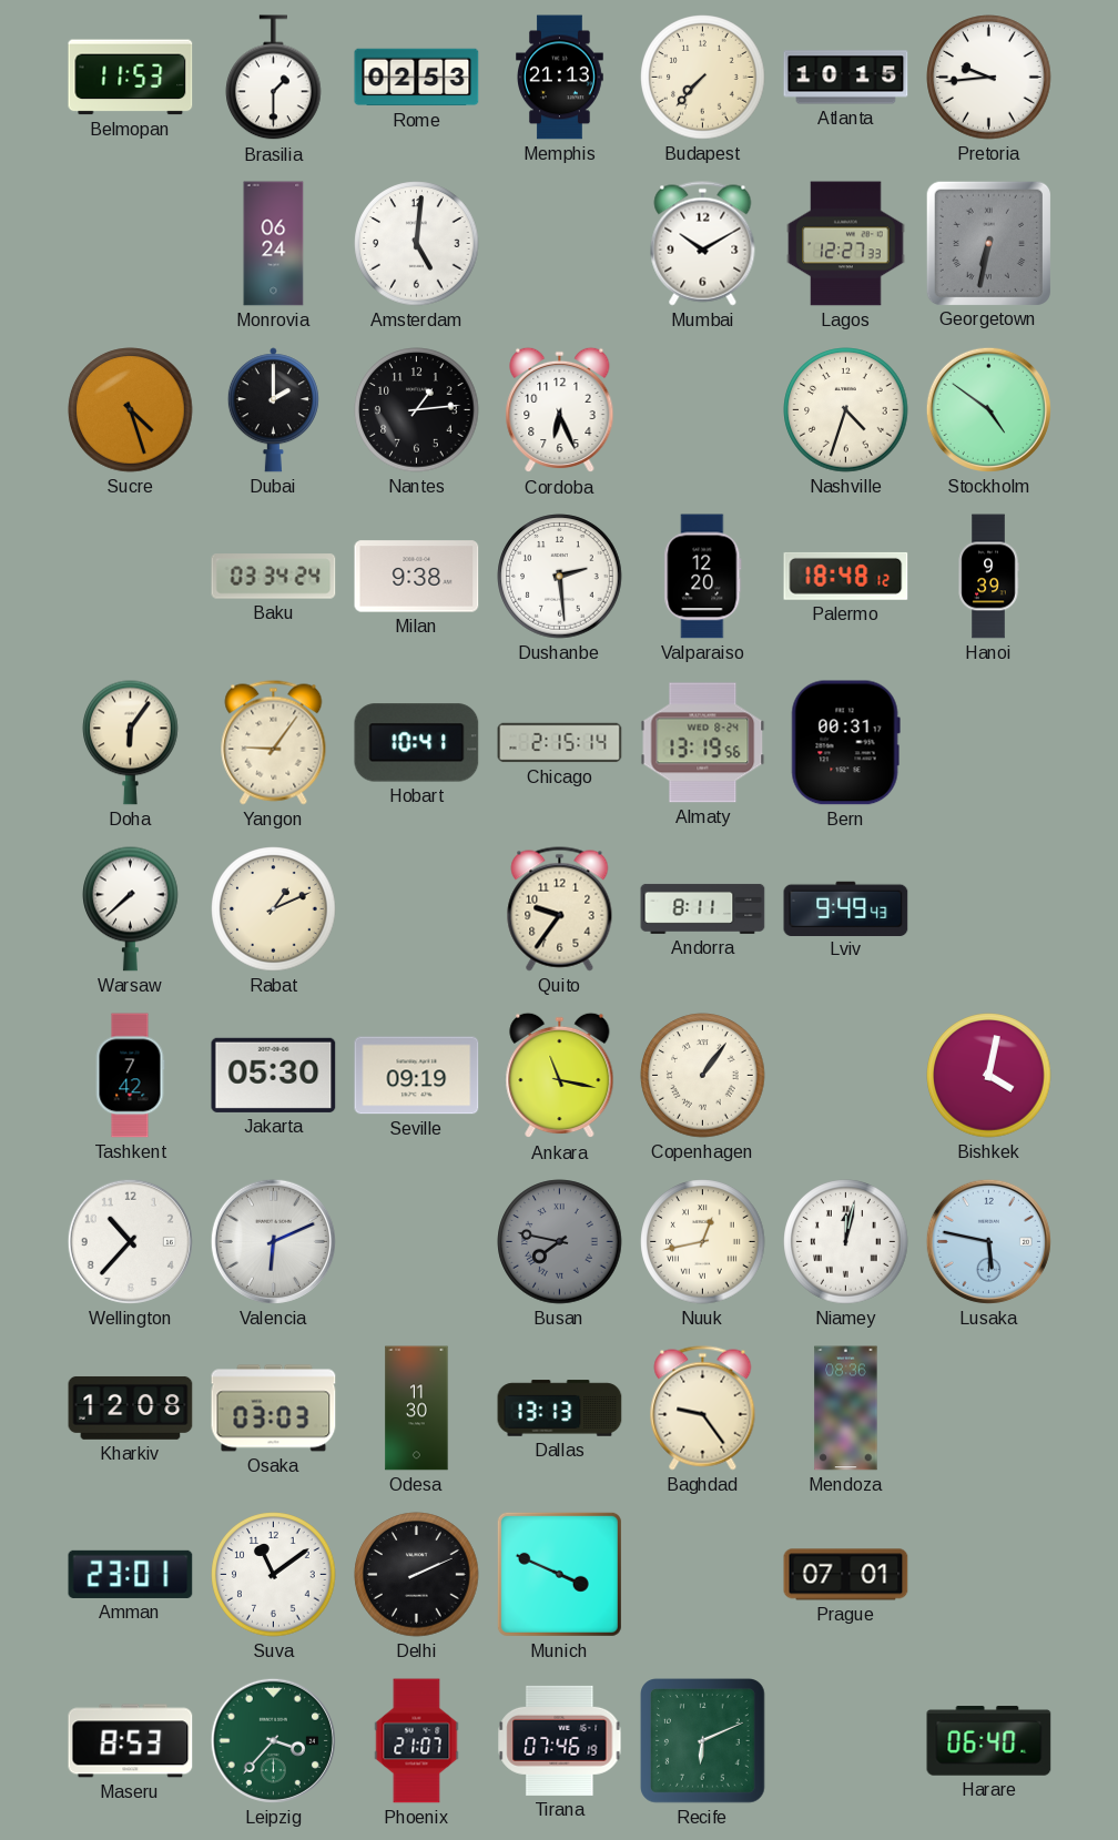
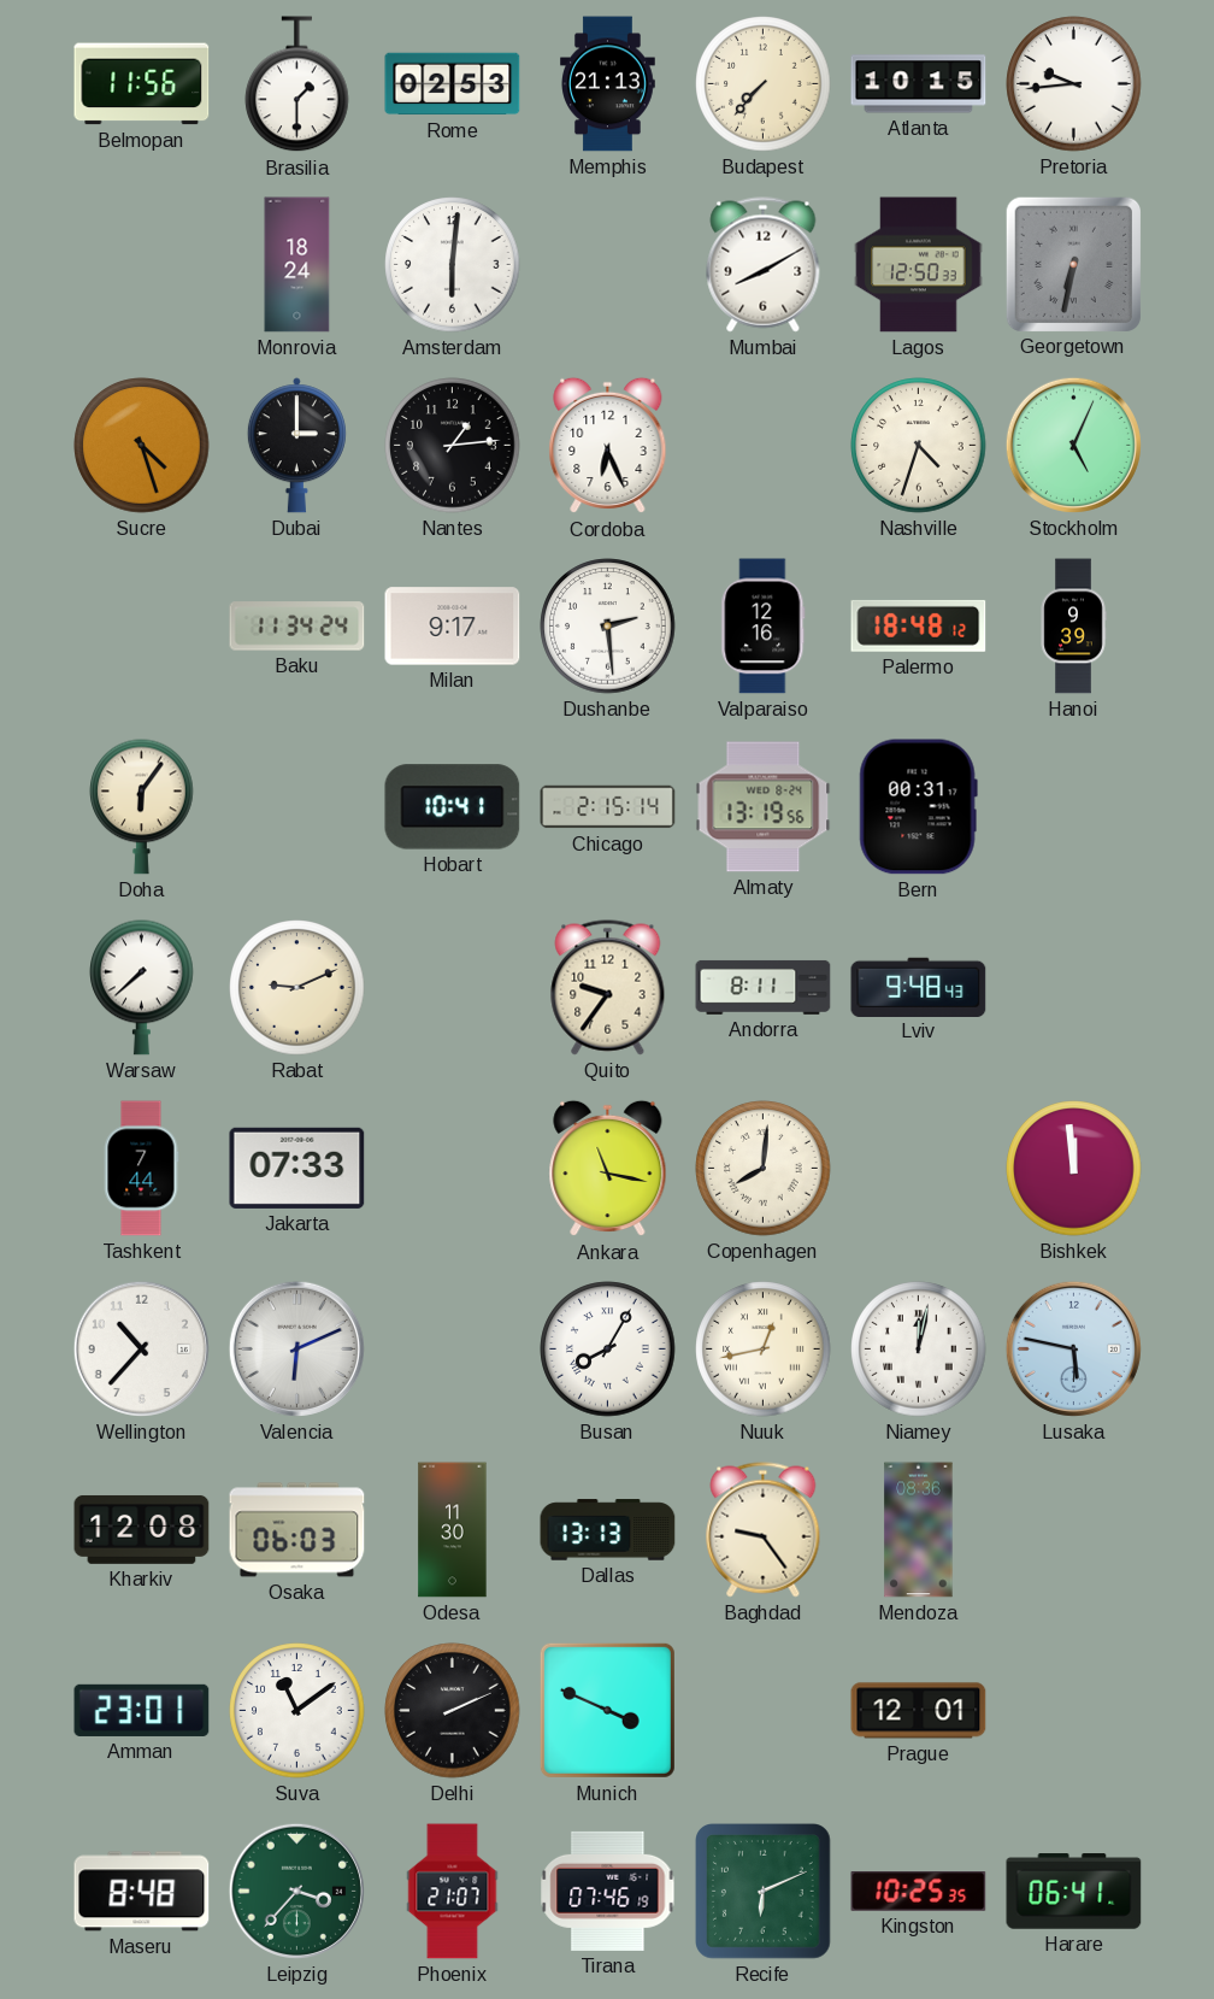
Belmopan: 11:53 -> 11:56
Monrovia: 06:24 -> 18:24
Amsterdam: 5:01 -> 6:01
Mumbai: 10:10 -> 8:10
Lagos: 12:27 -> 12:50
Dubai: 2:00 -> 3:00
Stockholm: 4:51 -> 5:04
Baku: 03:34 -> 11:34
Milan: 9:38 -> 9:17
Valparaiso: 12:20 -> 12:16
Yangon: 9:06 -> none
Rabat: 1:11 -> 9:11
Lviv: 9:49 -> 9:48
Tashkent: 7:42 -> 7:44
Jakarta: 05:30 -> 07:33
Seville: 09:19 -> none
Copenhagen: 1:06 -> 8:01
Bishkek: 4:02 -> 11:59
Busan: 7:47 -> 8:05
Busan dial: grey -> white
Osaka: 03:03 -> 06:03
Prague: 07:01 -> 12:01
Maseru: 8:53 -> 8:48
Kingston: none -> 10:25
Harare: 06:40 -> 06:41
